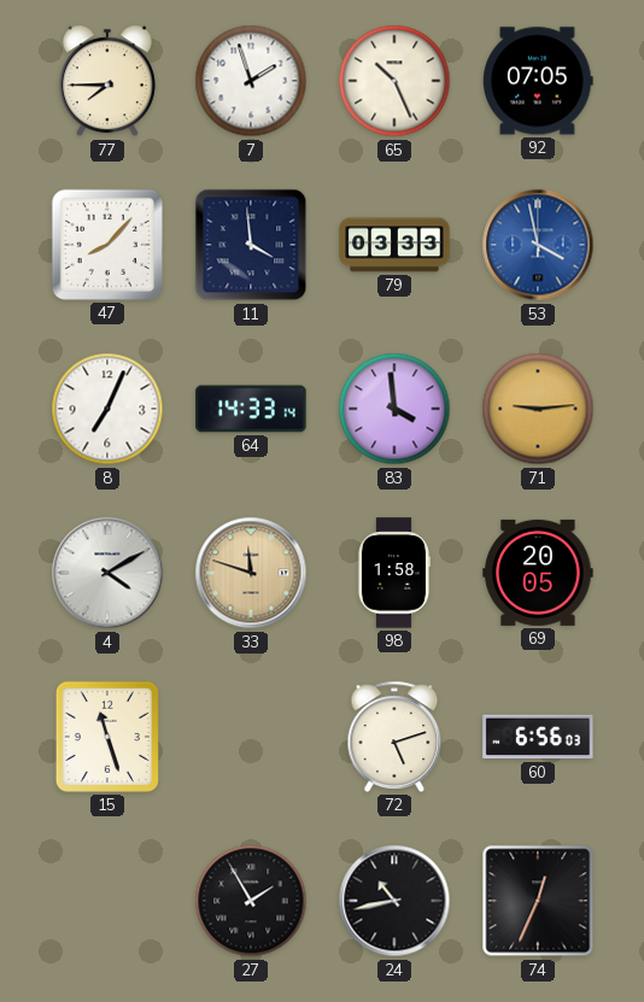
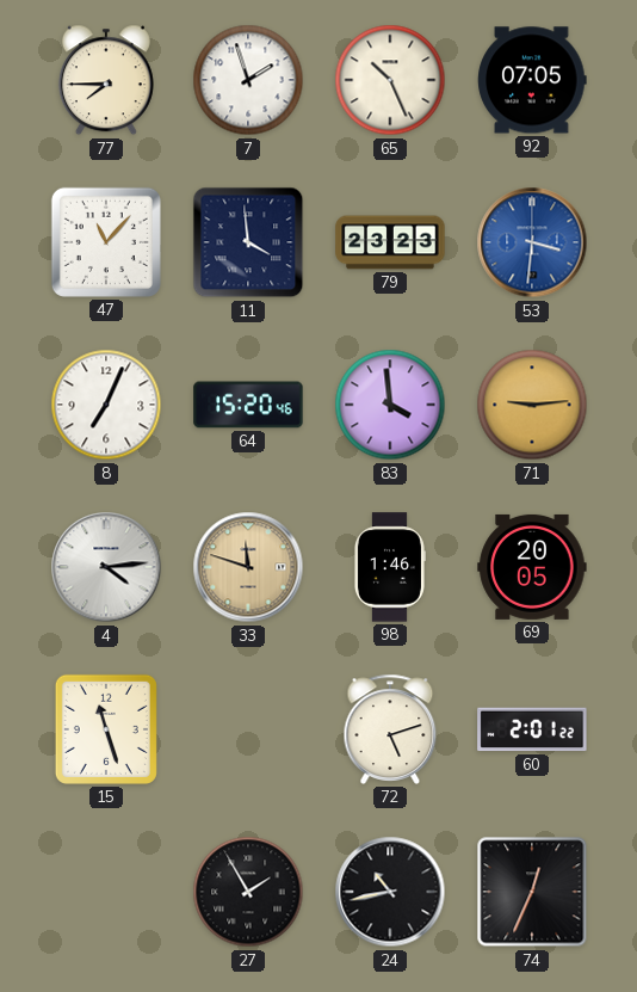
47: 8:07 -> 11:07
79: 03:33 -> 23:23
53: 3:58 -> 3:31
64: 14:33 -> 15:20
4: 4:10 -> 4:14
98: 1:58 -> 1:46
60: 6:56 -> 2:01
